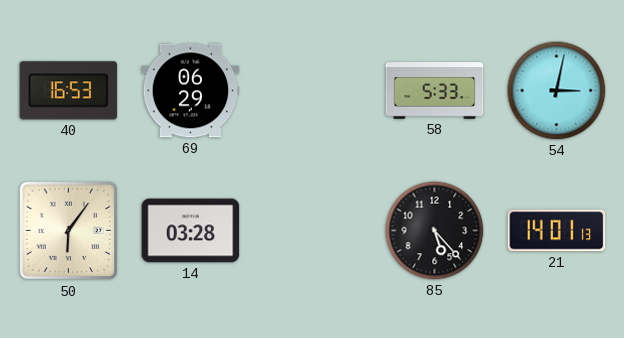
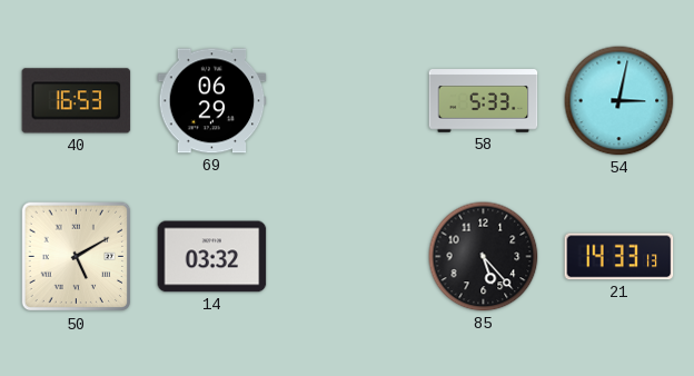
50: 6:06 -> 5:10
14: 03:28 -> 03:32
21: 14:01 -> 14:33
